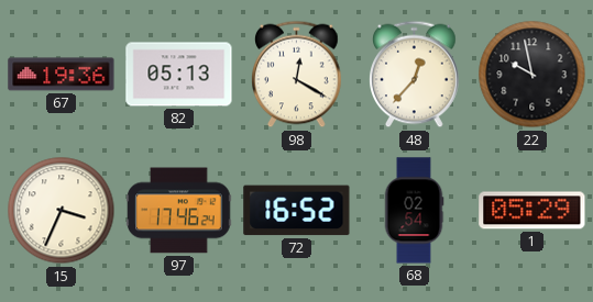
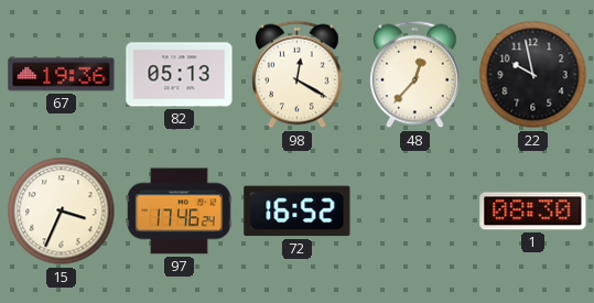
68: 02:54 -> none
1: 05:29 -> 08:30
